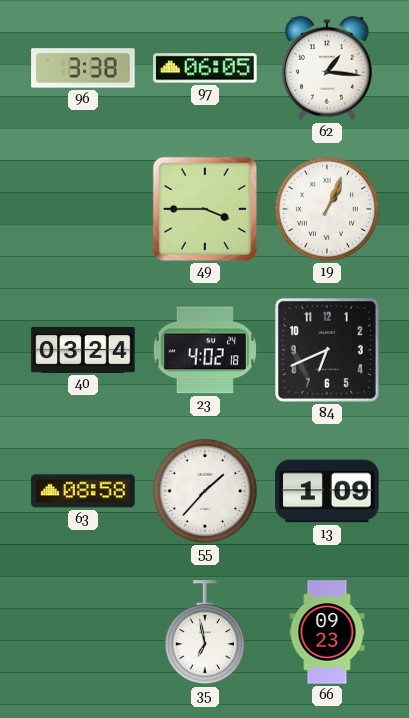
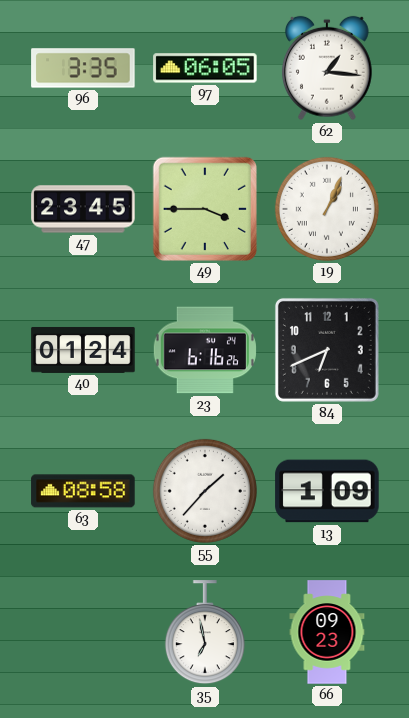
96: 3:38 -> 3:35
47: none -> 23:45
40: 03:24 -> 01:24
23: 4:02 -> 6:16
